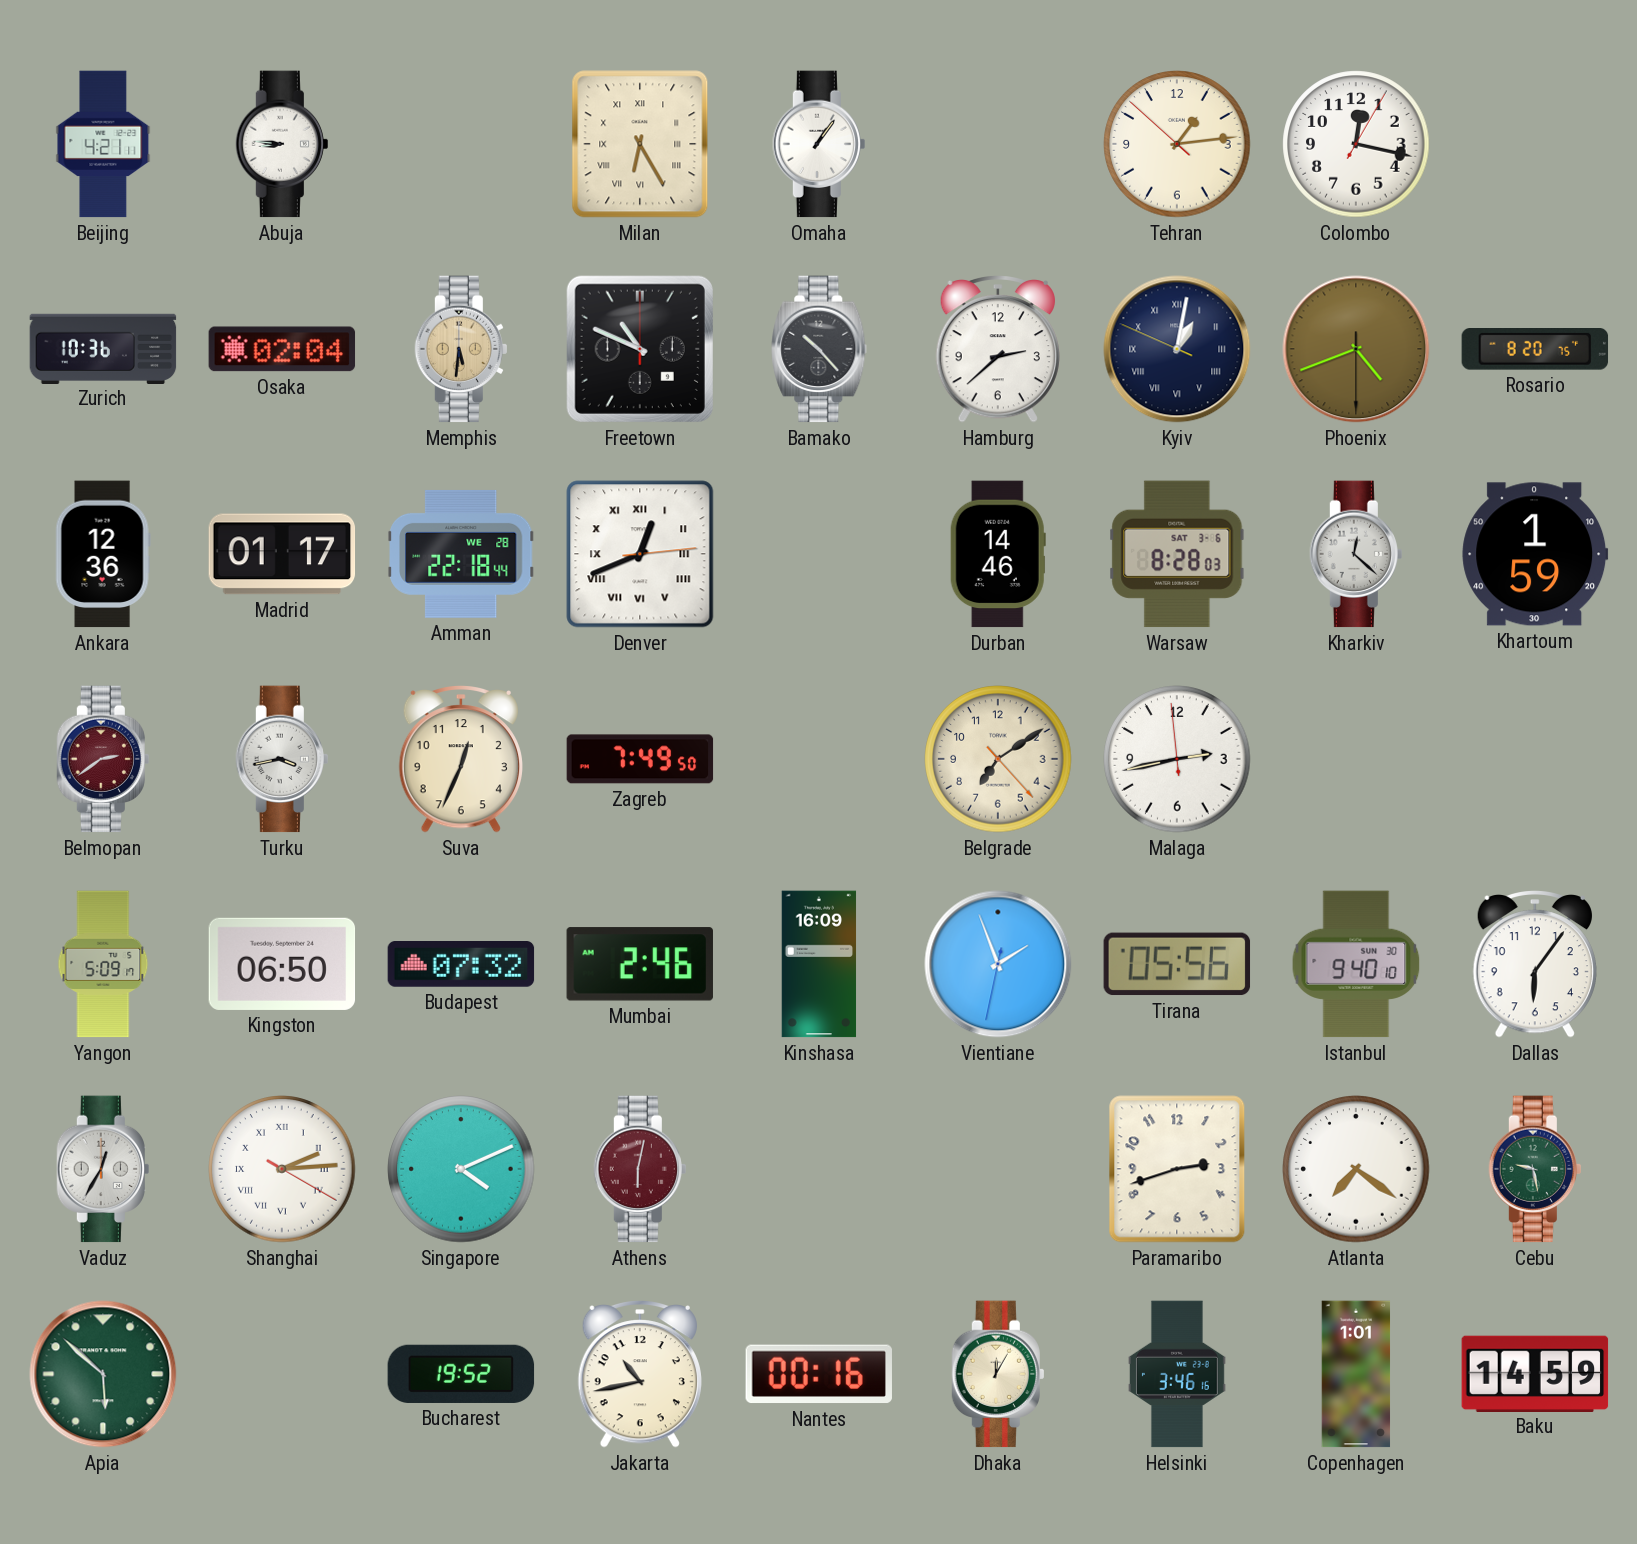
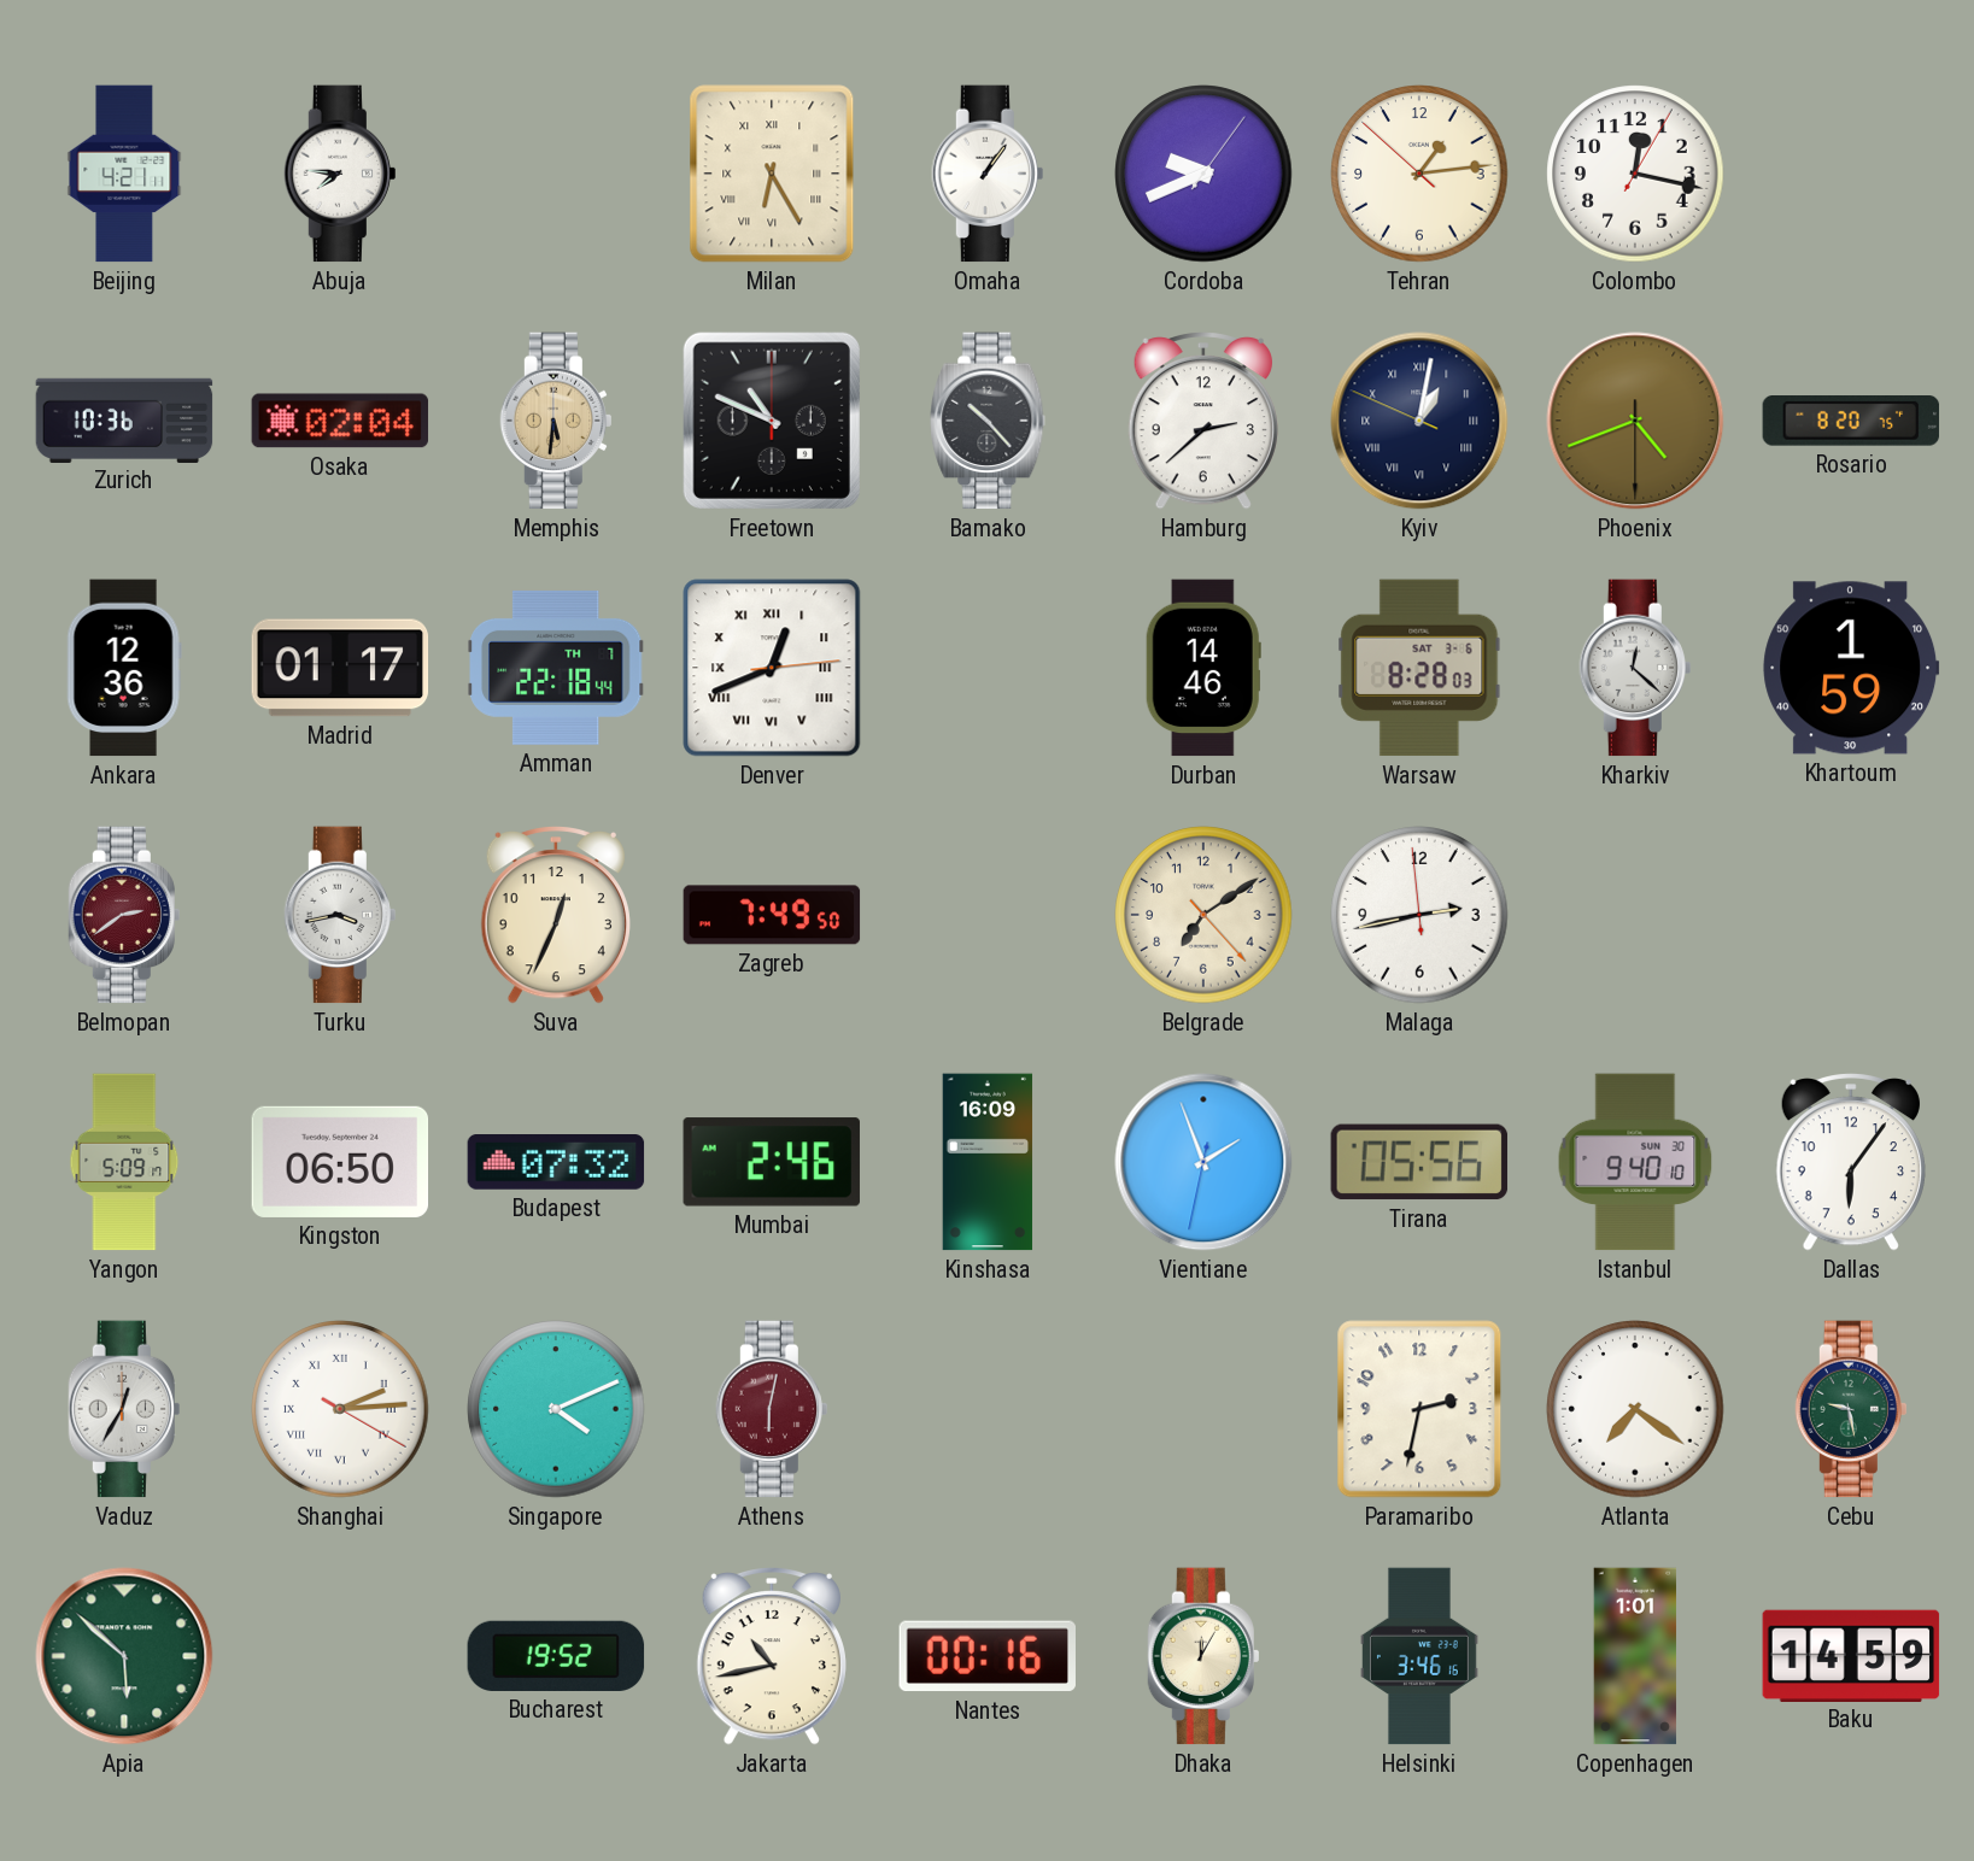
Abuja: 8:46 -> 7:46
Cordoba: none -> 9:41
Amman date: WE 28 -> TH 7
Paramaribo: 2:42 -> 2:32
